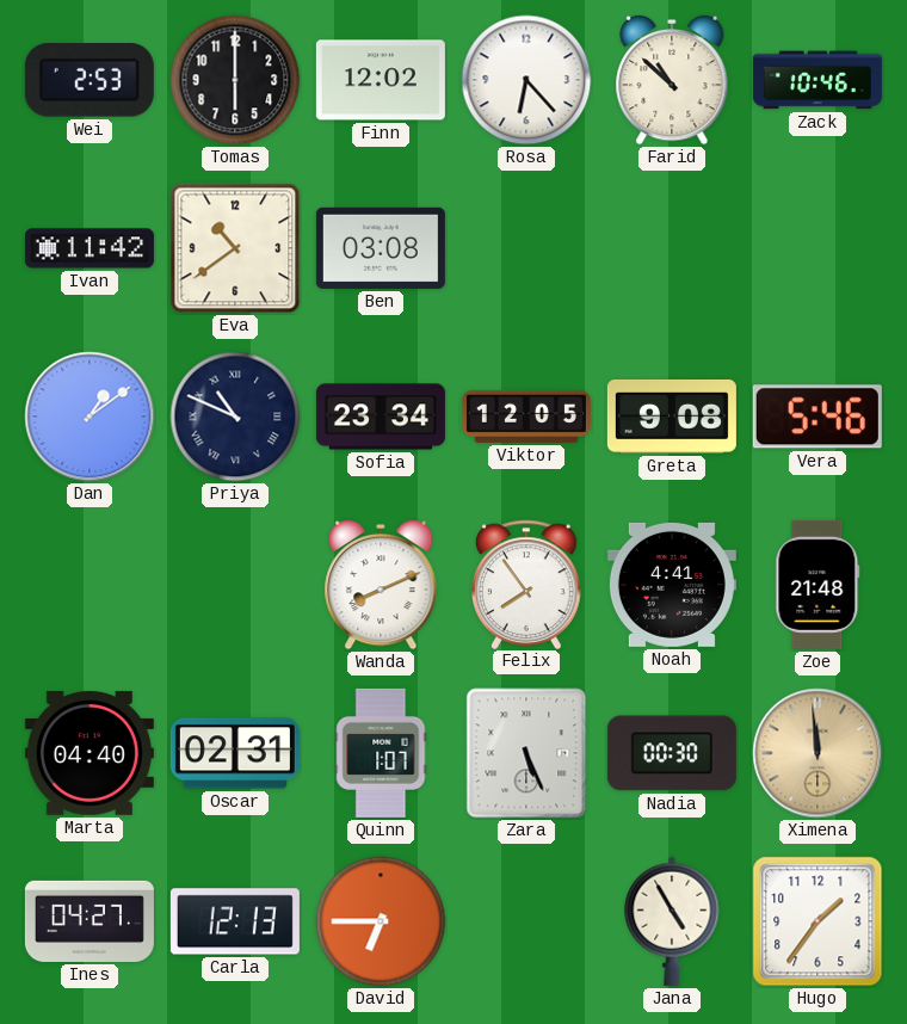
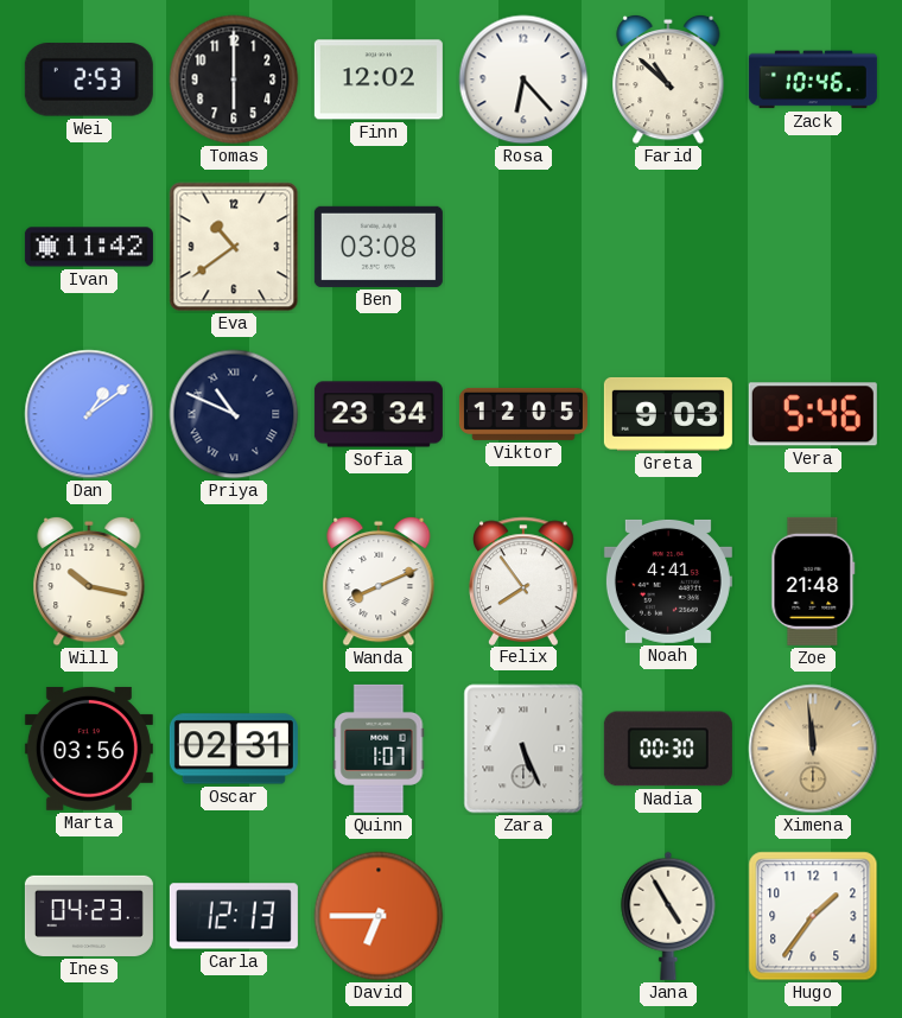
Greta: 9:08 -> 9:03
Will: none -> 10:17
Marta: 04:40 -> 03:56
Ines: 04:27 -> 04:23
